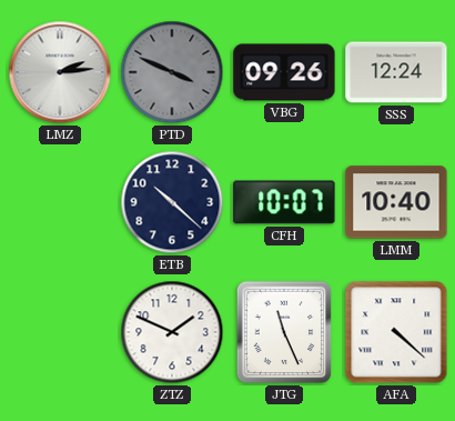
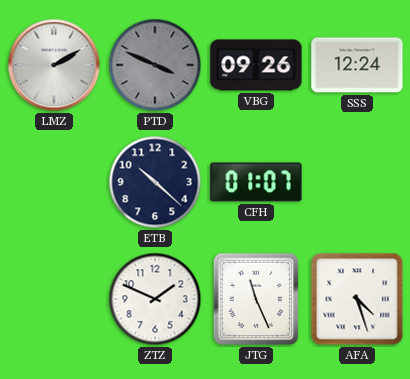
LMZ: 2:14 -> 2:10
CFH: 10:07 -> 01:07
LMM: 10:40 -> none
AFA: 4:22 -> 4:27
